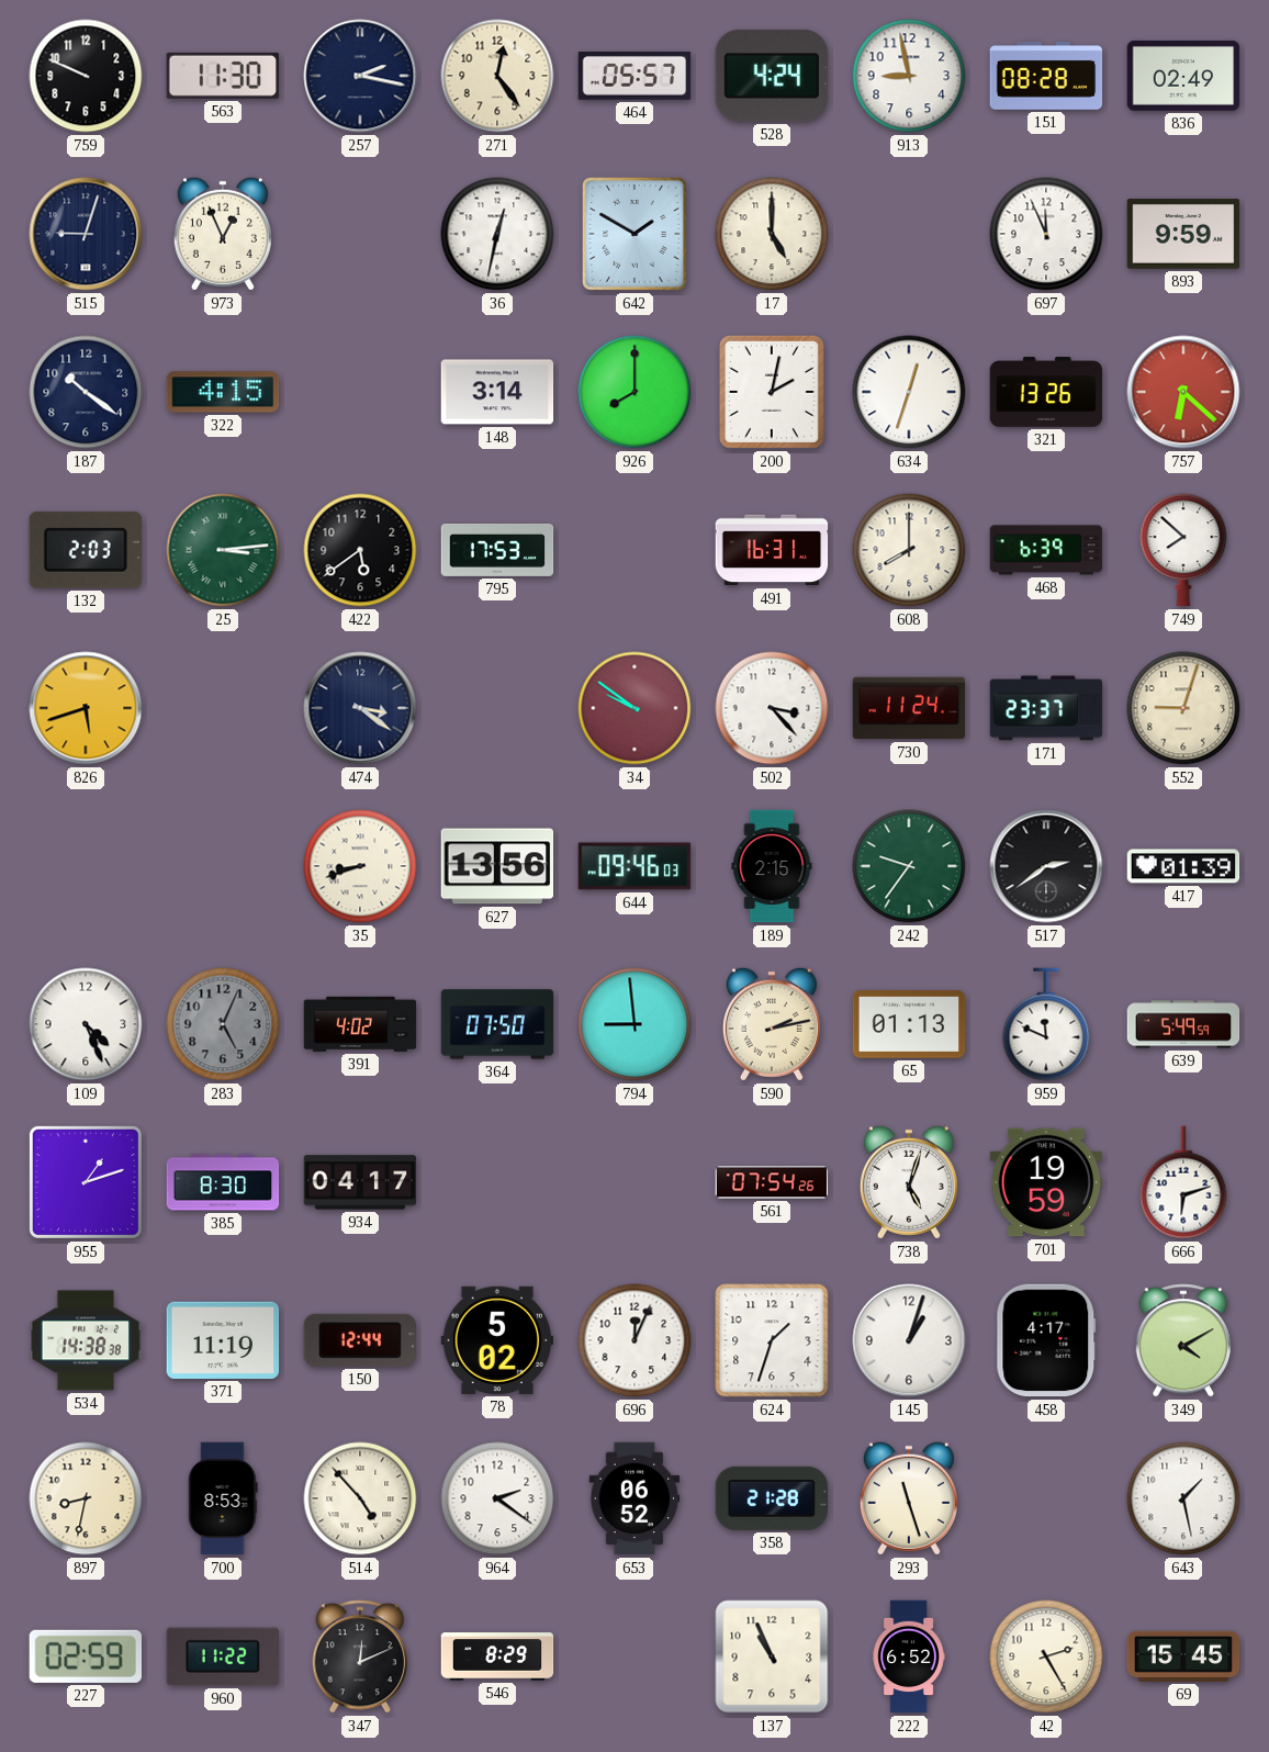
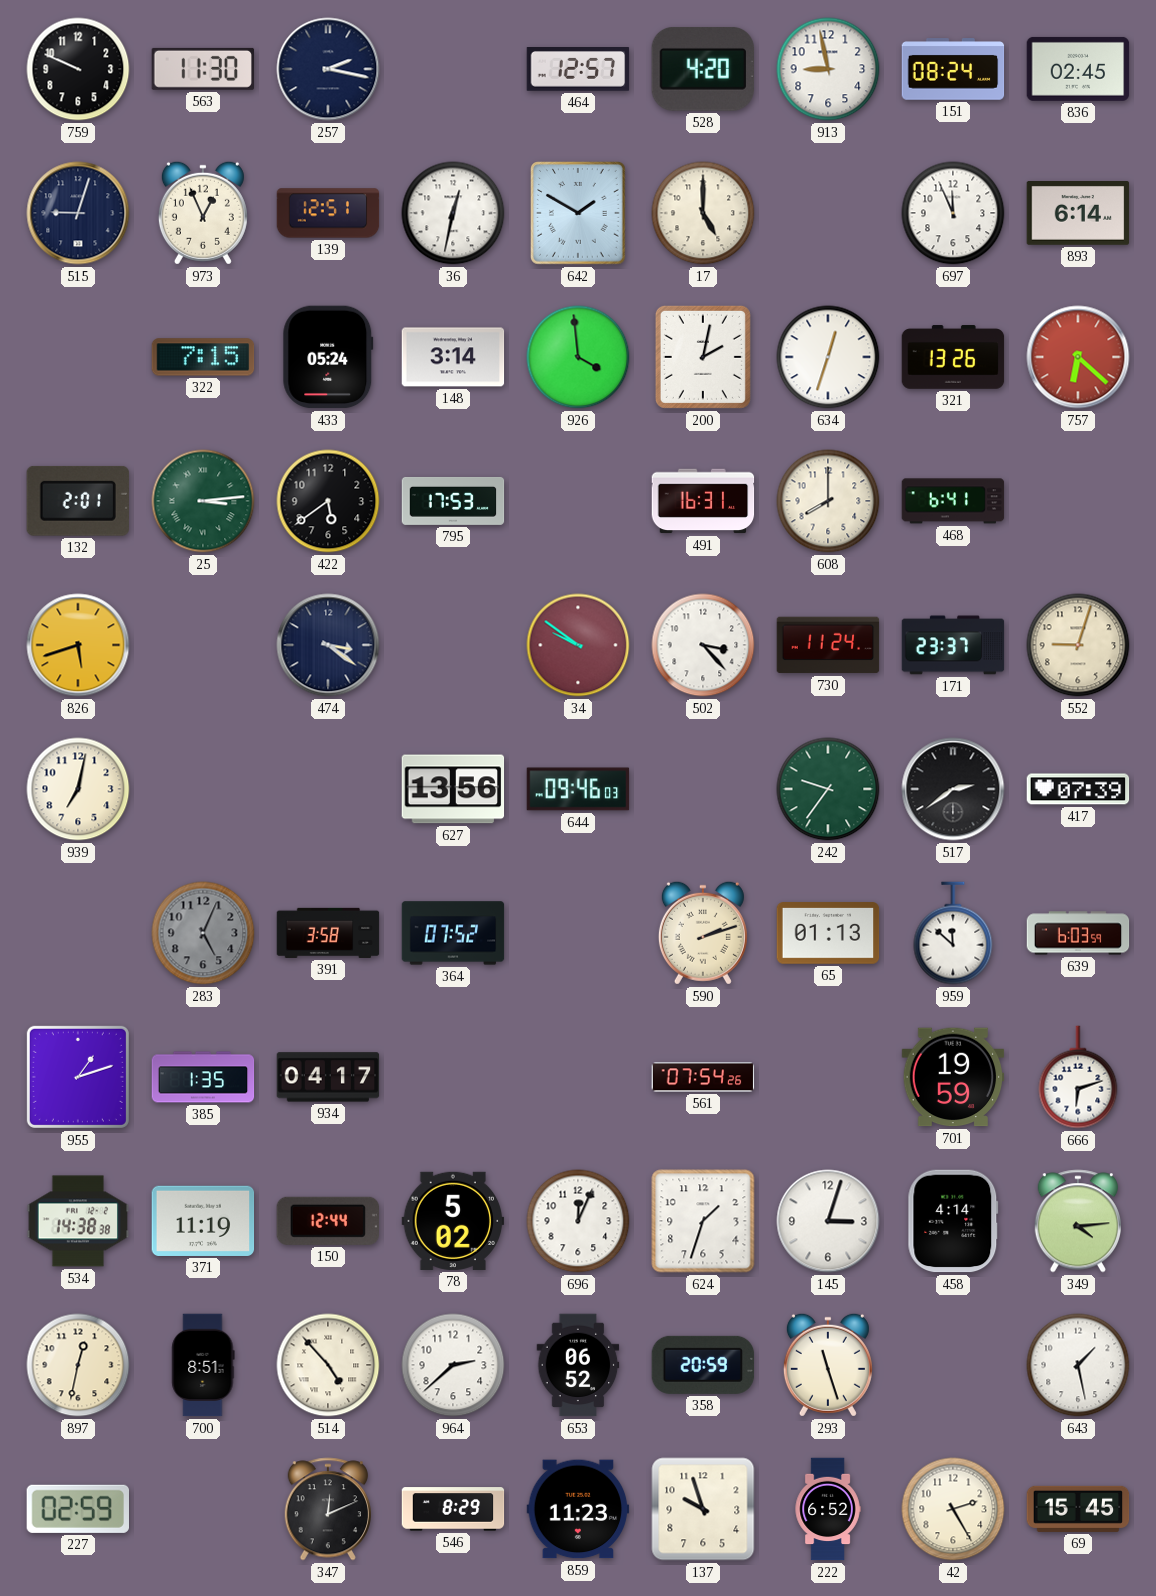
271: 12:24 -> none
464: 05:57 -> 12:57
528: 4:24 -> 4:20
151: 08:28 -> 08:24
836: 02:49 -> 02:45
139: none -> 12:51
893: 9:59 -> 6:14
187: 10:21 -> none
322: 4:15 -> 7:15
433: none -> 05:24
926: 8:00 -> 3:59
132: 2:03 -> 2:01
468: 6:39 -> 6:41
749: 7:52 -> none
939: none -> 7:02
35: 8:42 -> none
189: 2:15 -> none
417: 01:39 -> 07:39
109: 4:26 -> none
391: 4:02 -> 3:58
364: 07:50 -> 07:52
794: 8:59 -> none
590: 2:13 -> 2:12
959: 11:49 -> 11:52
639: 5:49 -> 6:03
385: 8:30 -> 1:35
738: 5:03 -> none
145: 1:03 -> 3:03
458: 4:17 -> 4:14
349: 4:10 -> 4:14
897: 8:32 -> 12:32
700: 8:53 -> 8:51
964: 2:21 -> 2:38
358: 21:28 -> 20:59
960: 11:22 -> none
859: none -> 11:23
137: 10:56 -> 9:57
